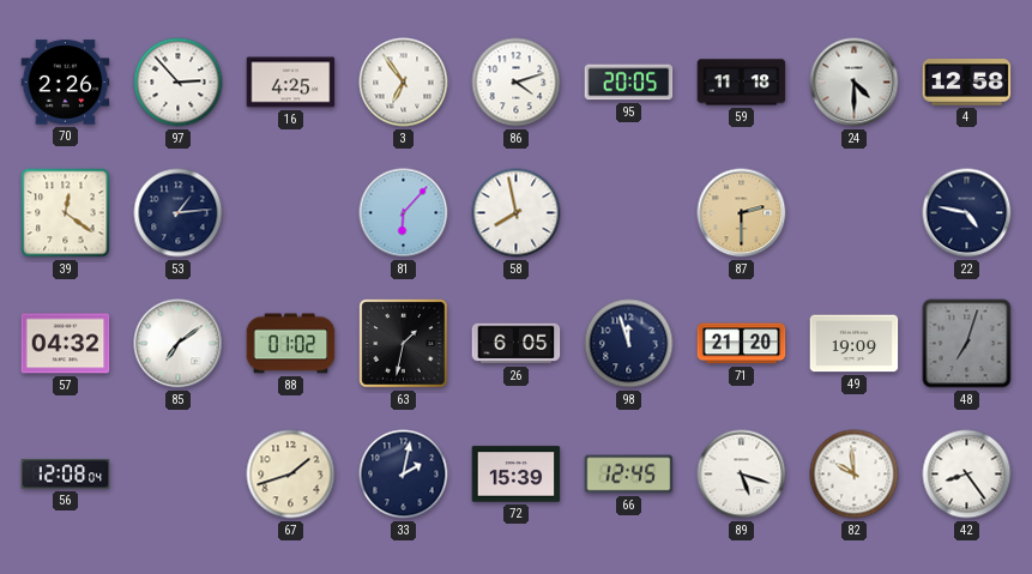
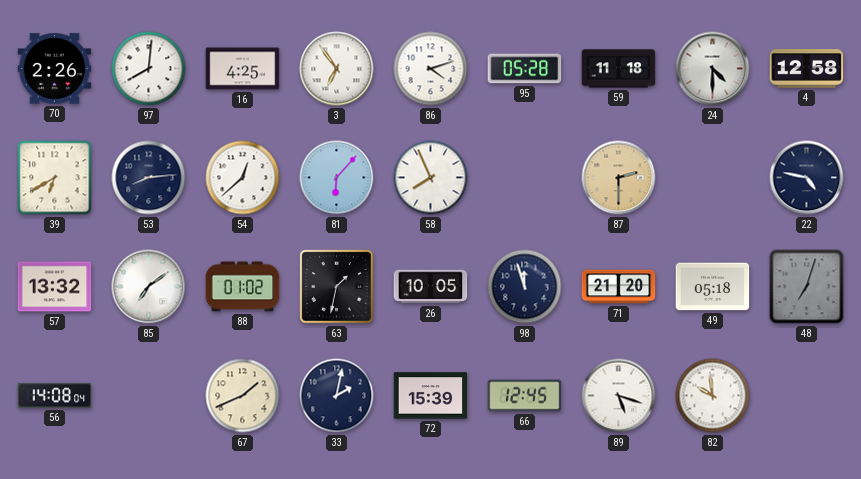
97: 2:53 -> 8:01
95: 20:05 -> 05:28
39: 12:21 -> 6:40
53: 1:14 -> 8:14
54: none -> 12:38
58: 7:58 -> 7:56
57: 04:32 -> 13:32
26: 6:05 -> 10:05
49: 19:09 -> 05:18
56: 12:08 -> 14:08
67: 1:42 -> 1:41
42: 8:24 -> none
